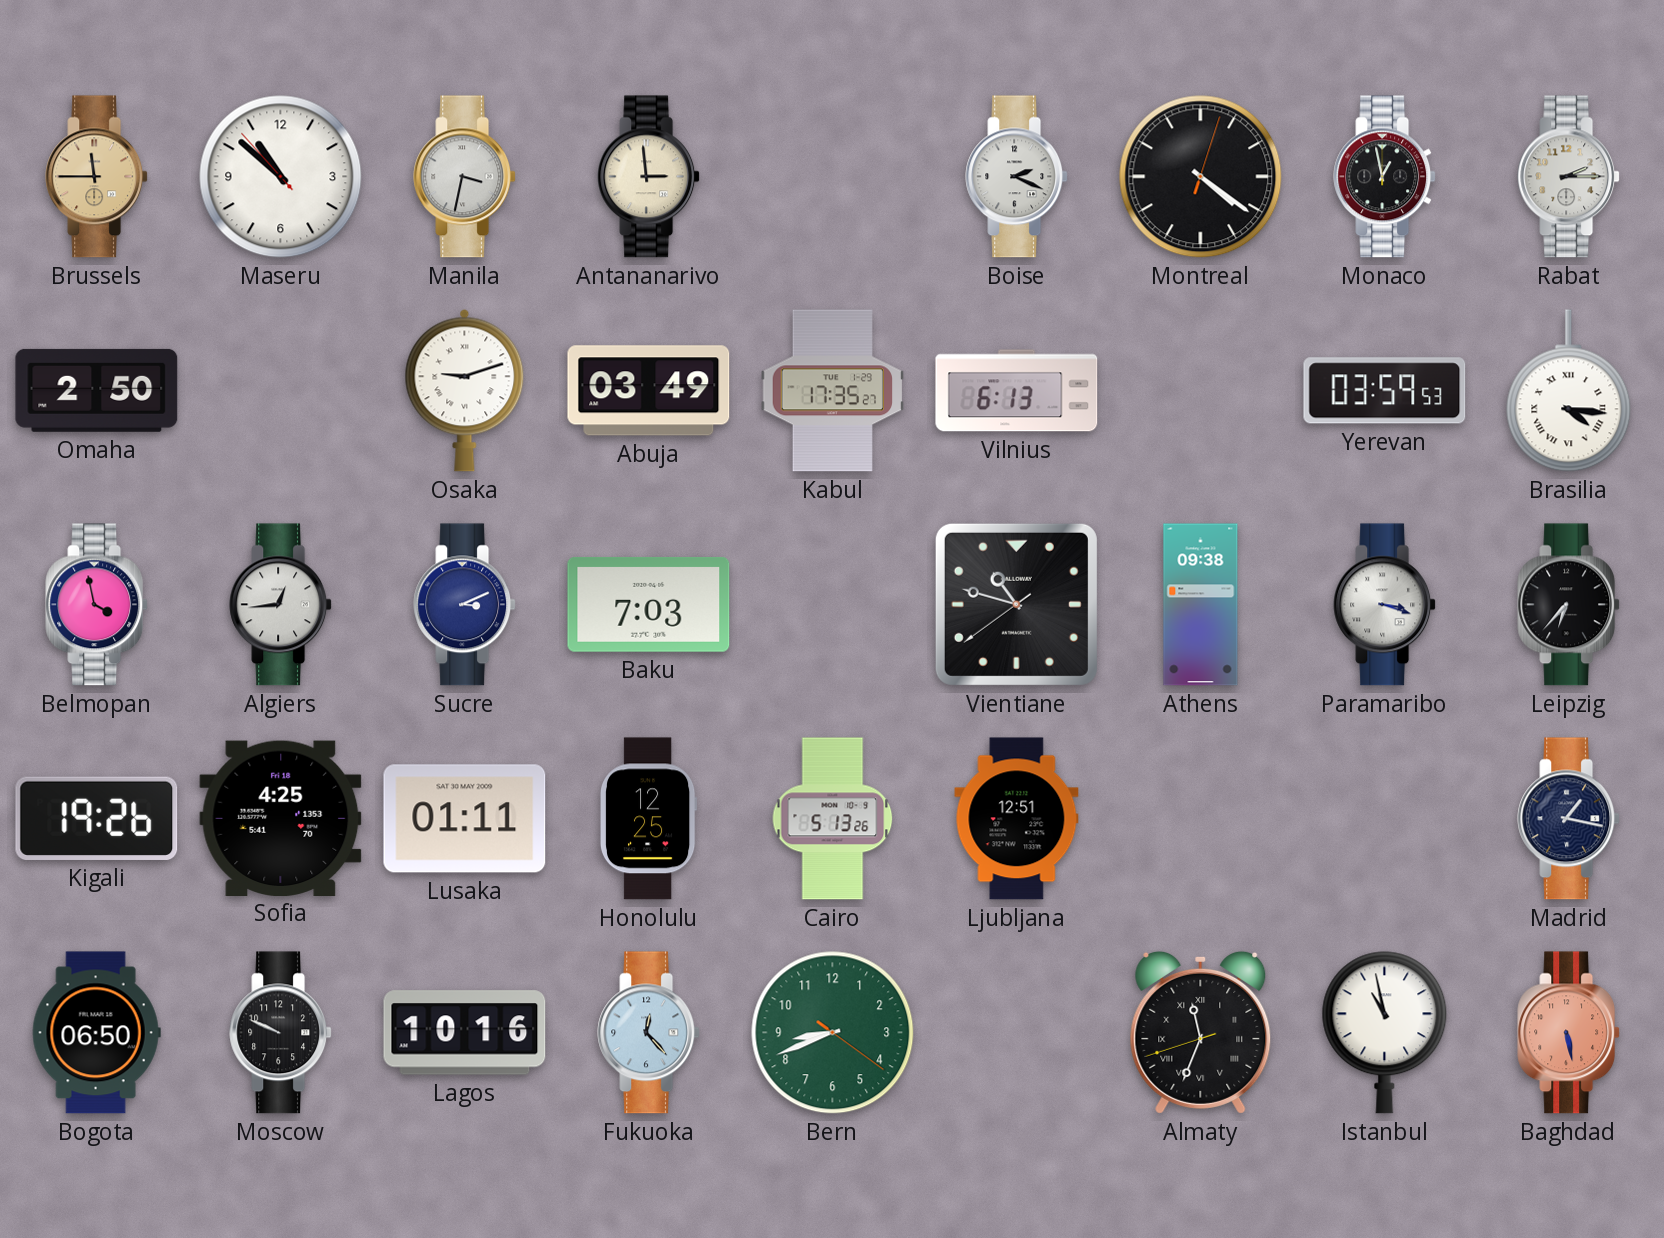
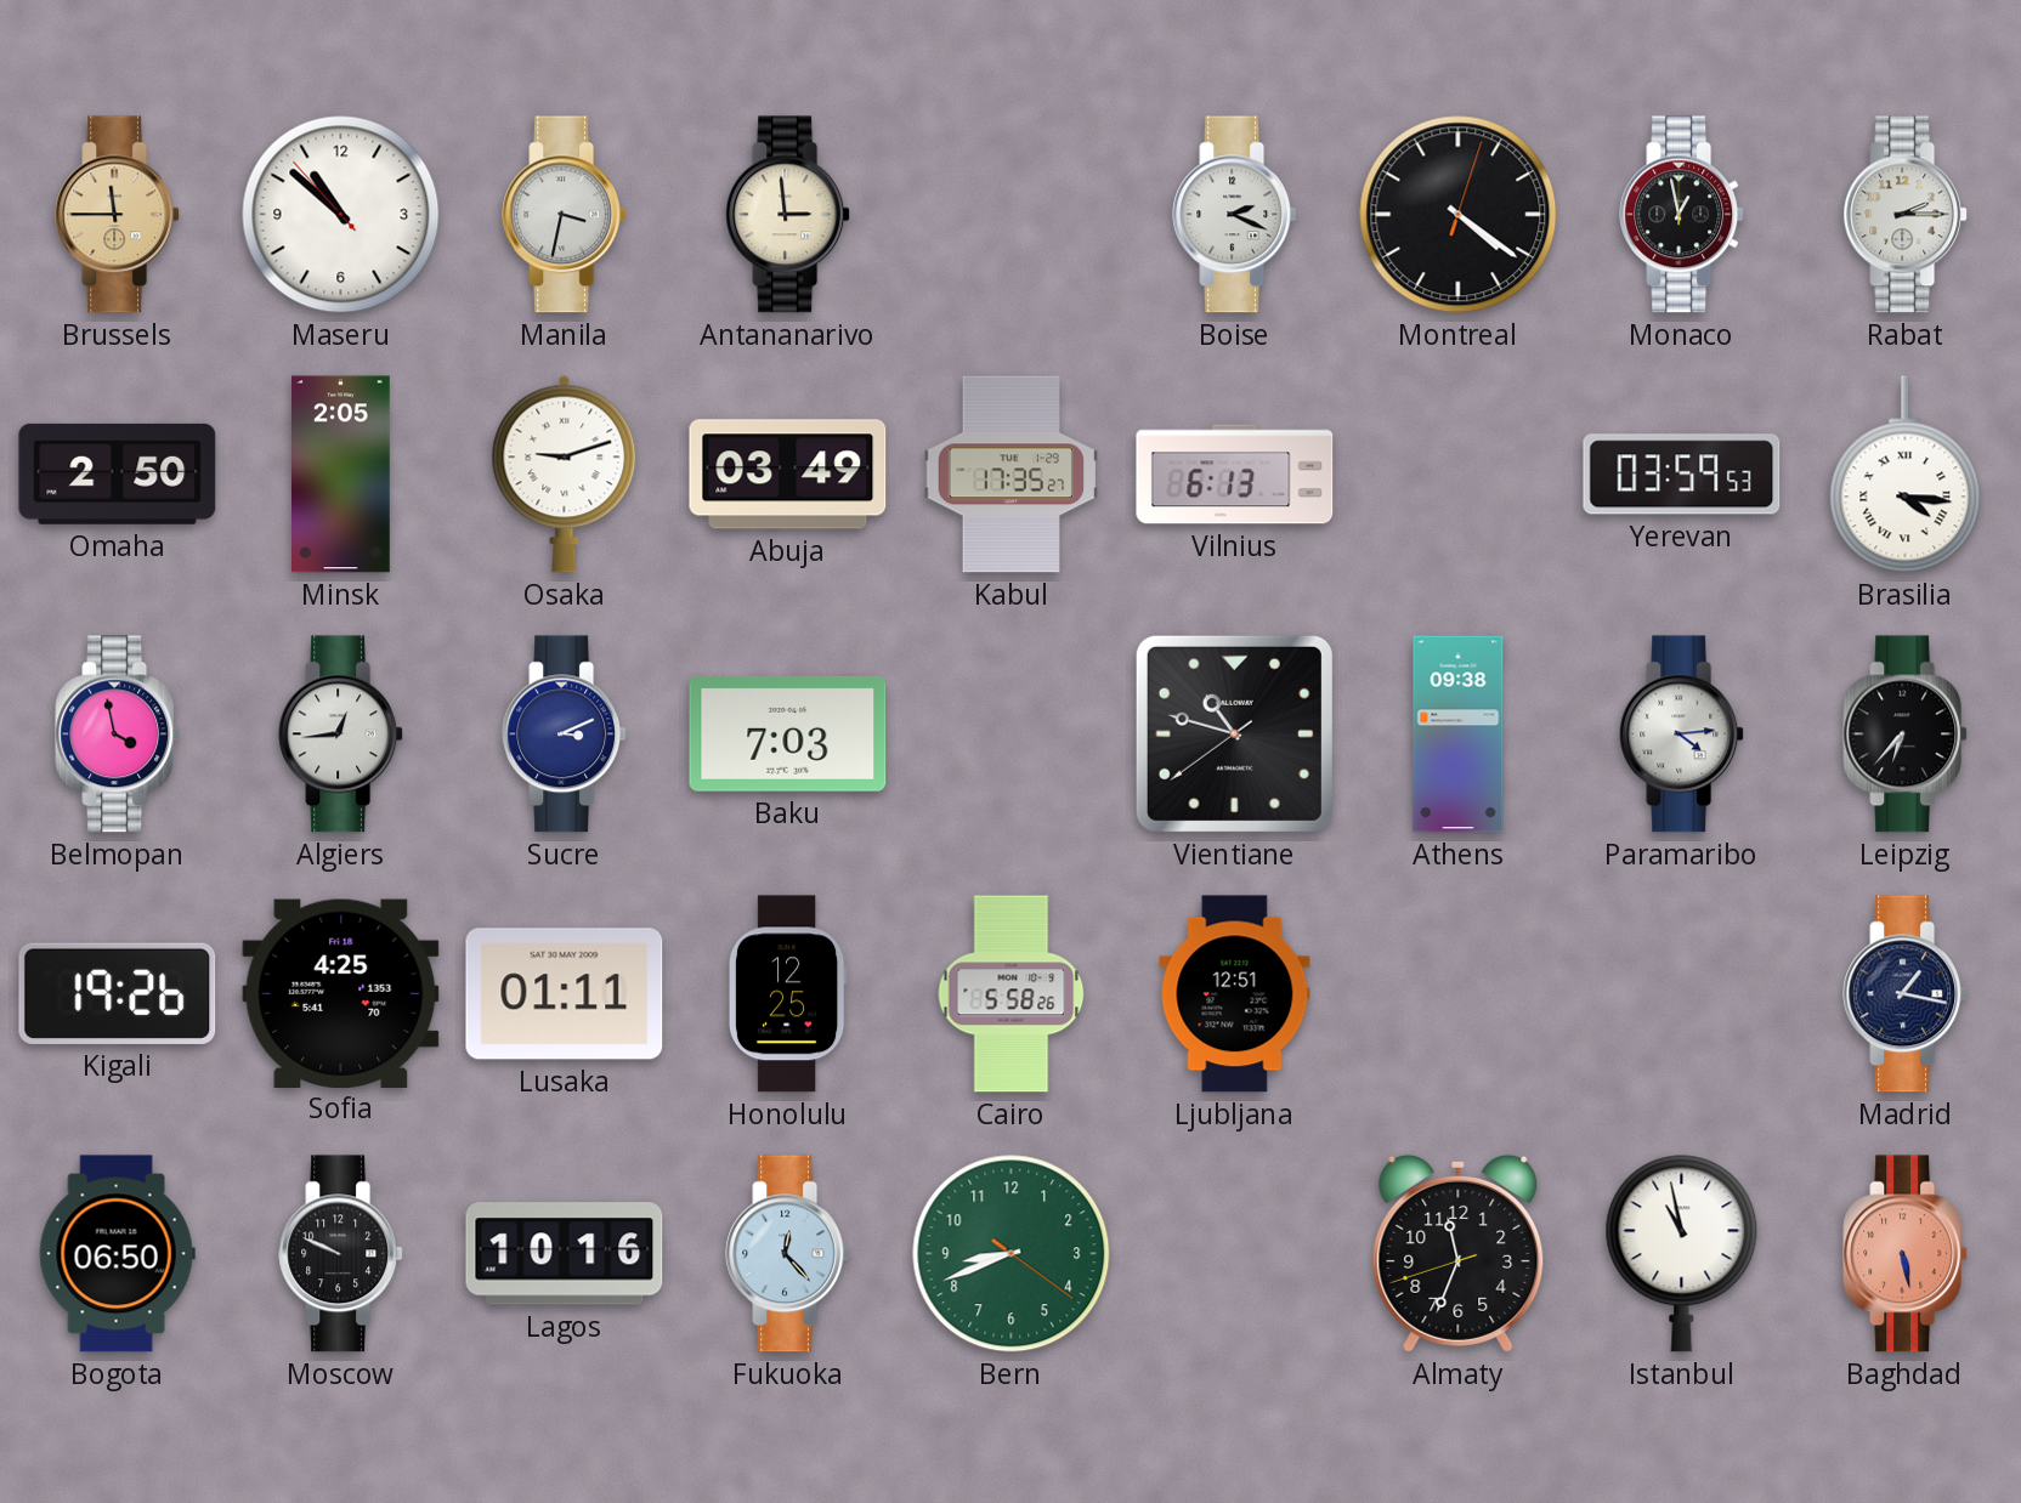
Minsk: none -> 2:05
Paramaribo: 3:18 -> 4:14
Cairo: 5:13 -> 5:58
Almaty numerals: Roman -> Arabic
